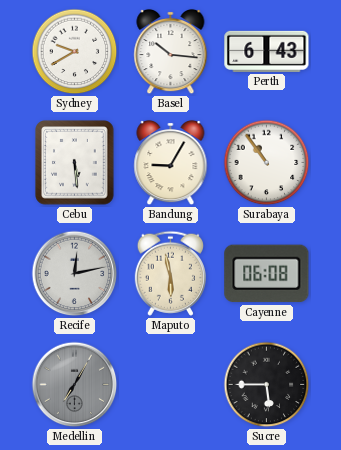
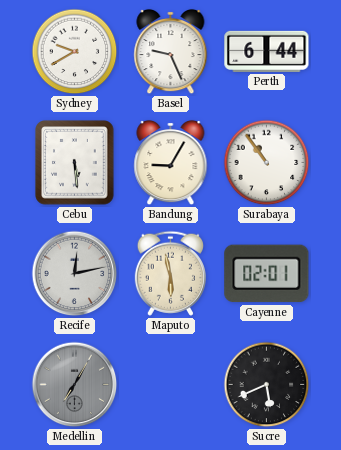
Basel: 10:16 -> 9:26
Perth: 6:43 -> 6:44
Cayenne: 06:08 -> 02:01
Sucre: 5:45 -> 5:41
